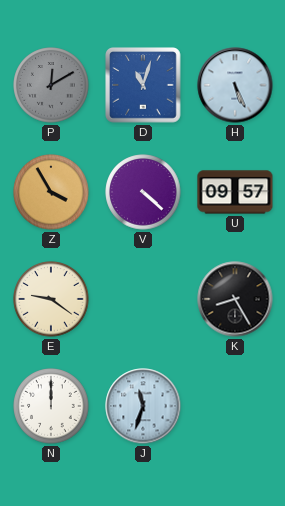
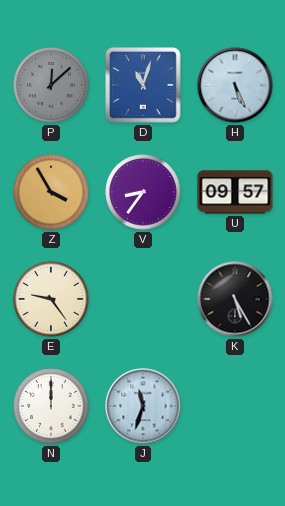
P: 12:10 -> 12:08
V: 4:22 -> 8:36
E: 9:21 -> 9:24
K: 8:25 -> 5:25
